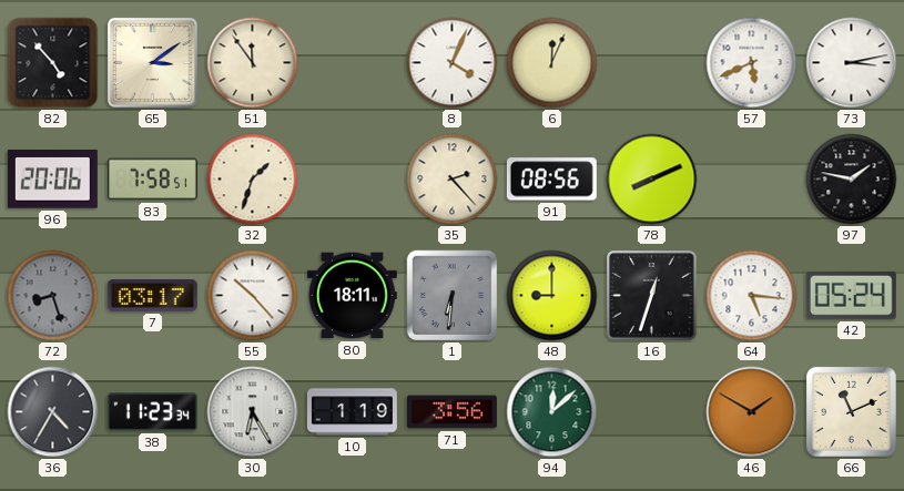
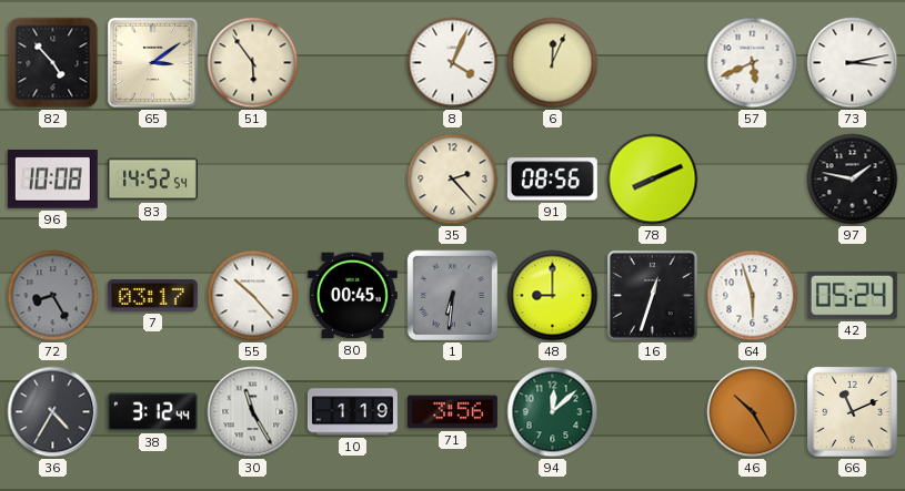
51: 11:54 -> 5:54
96: 20:06 -> 10:08
83: 7:58 -> 14:52
32: 1:33 -> none
72: 8:27 -> 8:25
80: 18:11 -> 00:45
64: 5:16 -> 5:57
38: 11:23 -> 3:12
30: 6:25 -> 11:25
46: 1:50 -> 10:25
